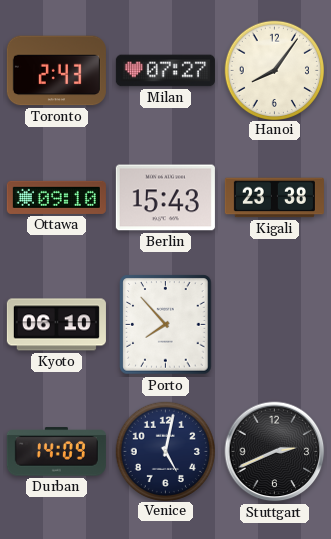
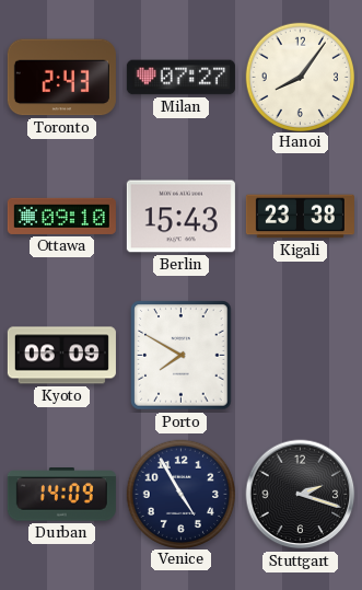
Kyoto: 06:10 -> 06:09
Porto: 7:53 -> 7:50
Venice: 5:02 -> 4:55
Stuttgart: 2:41 -> 2:18
